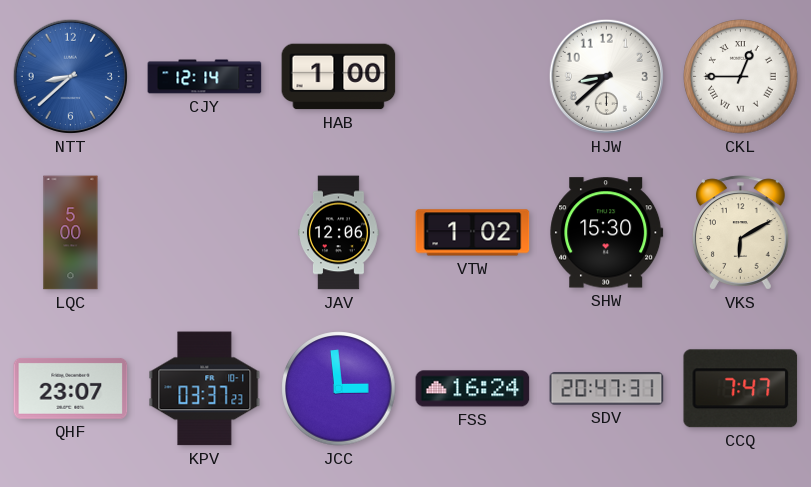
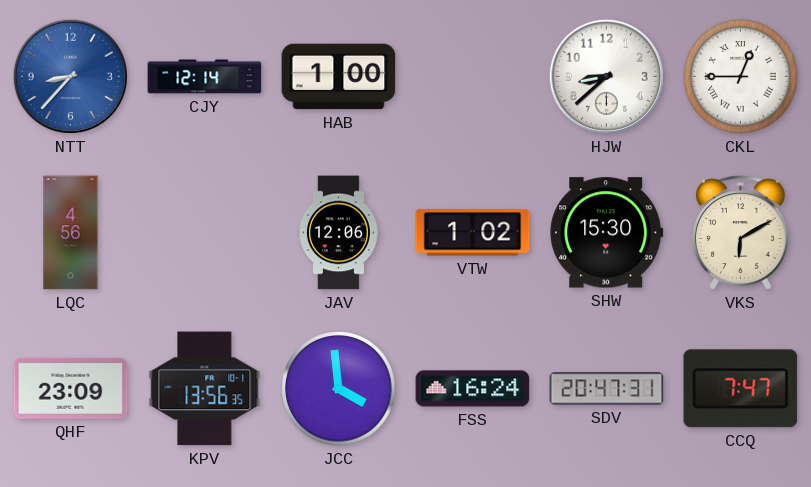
NTT: 8:38 -> 8:37
LQC: 5:00 -> 4:56
QHF: 23:07 -> 23:09
KPV: 03:37 -> 13:56
JCC: 2:59 -> 3:59
